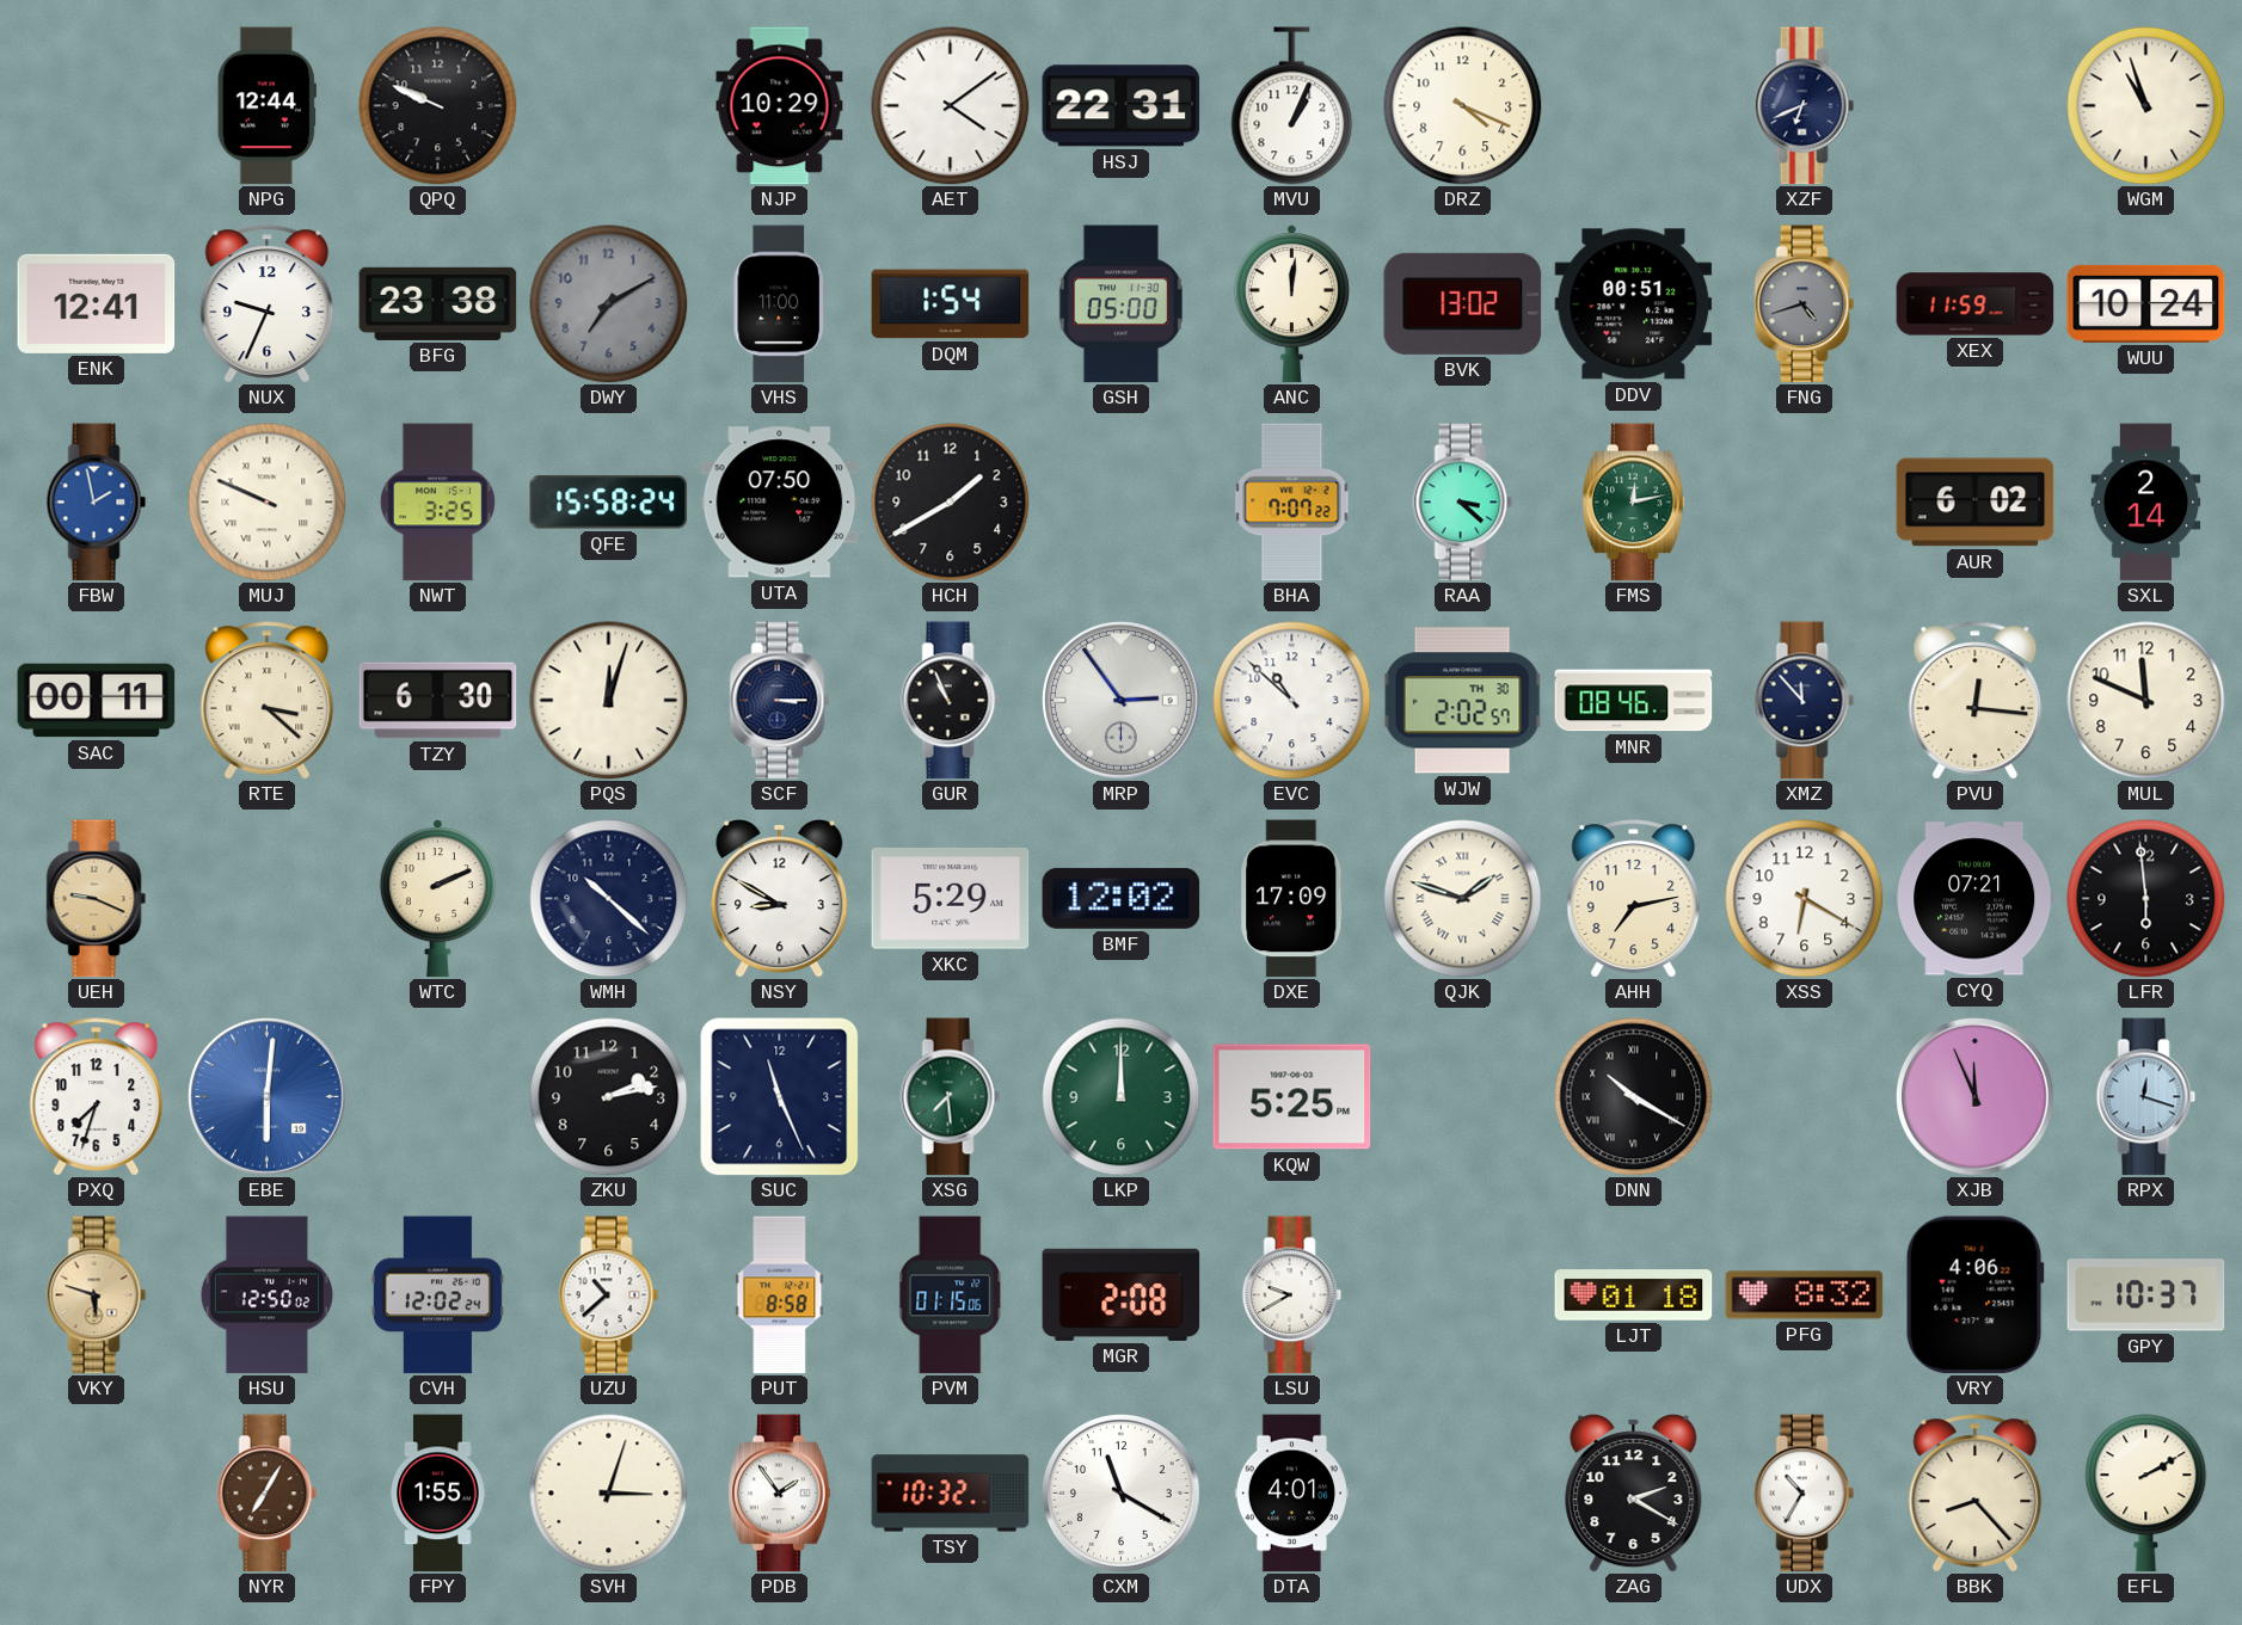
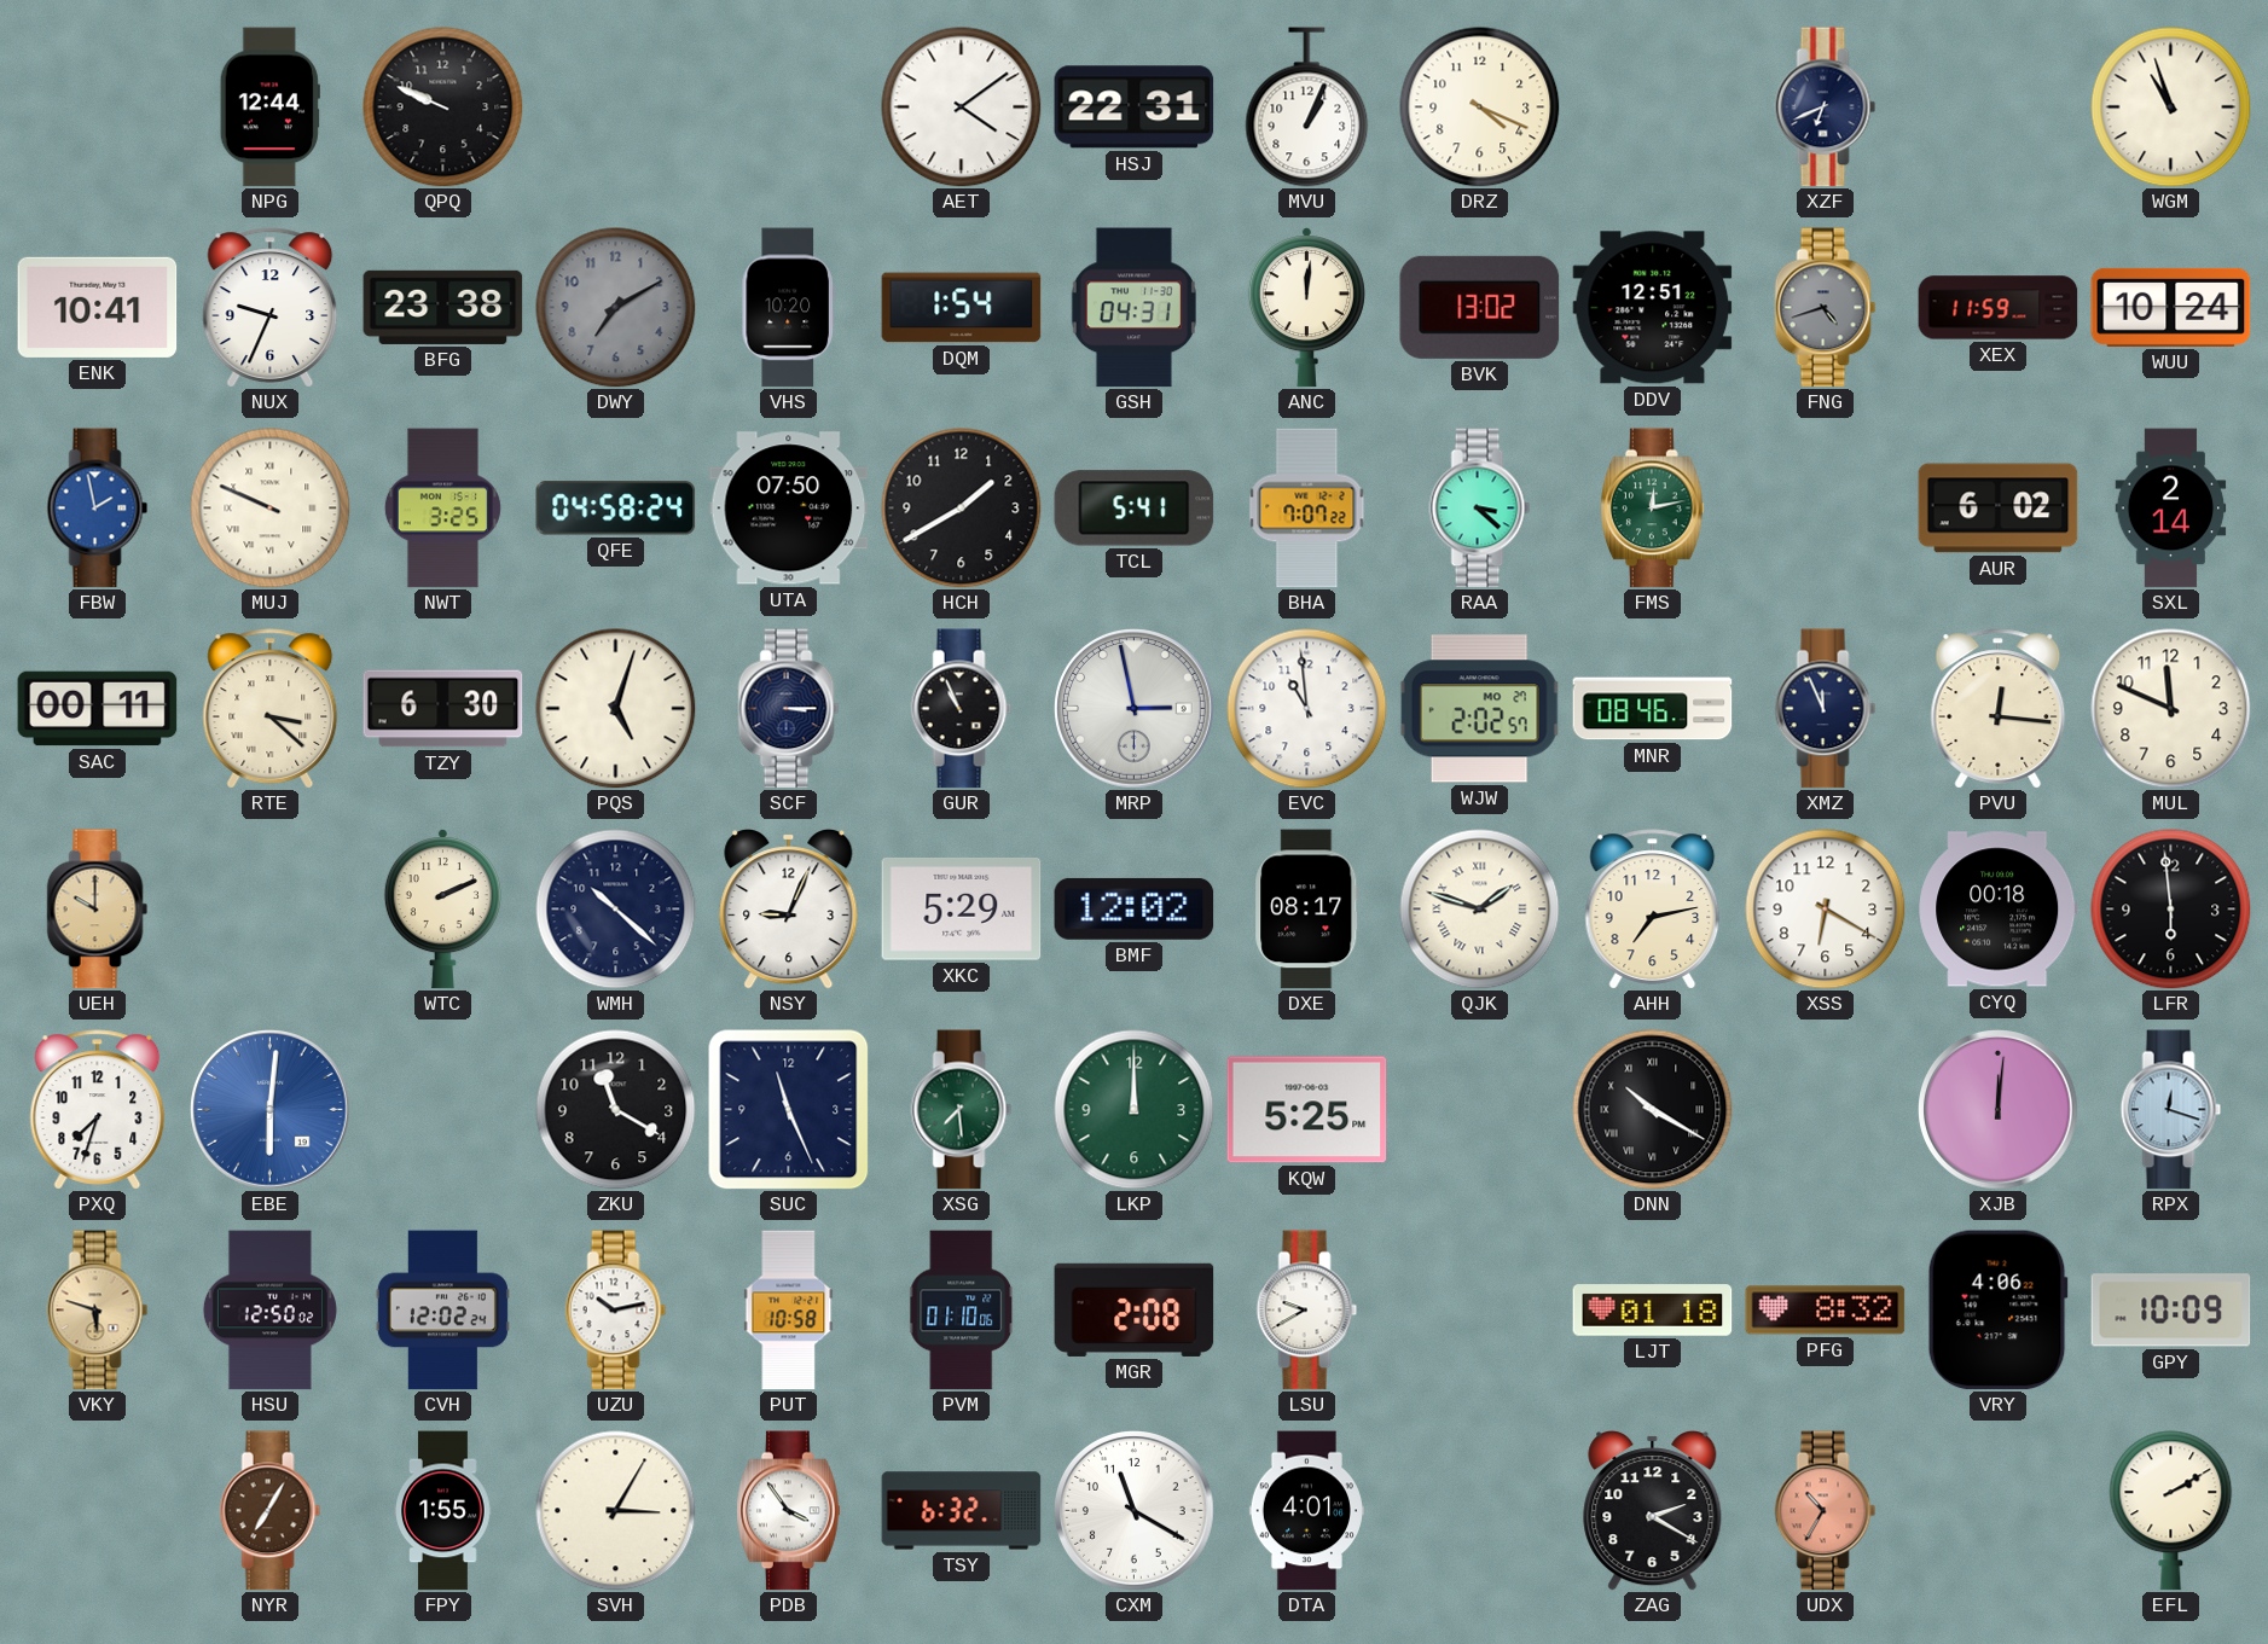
NJP: 10:29 -> none
ENK: 12:41 -> 10:41
VHS: 11:00 -> 10:20
GSH: 05:00 -> 04:31
DDV: 00:51 -> 12:51
QFE: 15:58 -> 04:58
TCL: none -> 5:41
PQS: 12:03 -> 5:03
MRP: 2:54 -> 2:58
EVC: 10:52 -> 10:59
WJW date: TH 30 -> MO 27
XMZ: 11:53 -> 11:56
UEH: 9:19 -> 10:00
NSY: 8:50 -> 9:04
DXE: 17:09 -> 08:17
CYQ: 07:21 -> 00:18
ZKU: 2:13 -> 11:20
XJB: 11:56 -> 12:01
UZU: 10:38 -> 10:13
PUT: 8:58 -> 10:58
PVM: 01:15 -> 01:10
GPY: 10:37 -> 10:09
SVH: 3:03 -> 3:05
PDB: 1:54 -> 3:54
TSY: 10:32 -> 6:32
UDX dial: white -> salmon
BBK: 8:23 -> none
